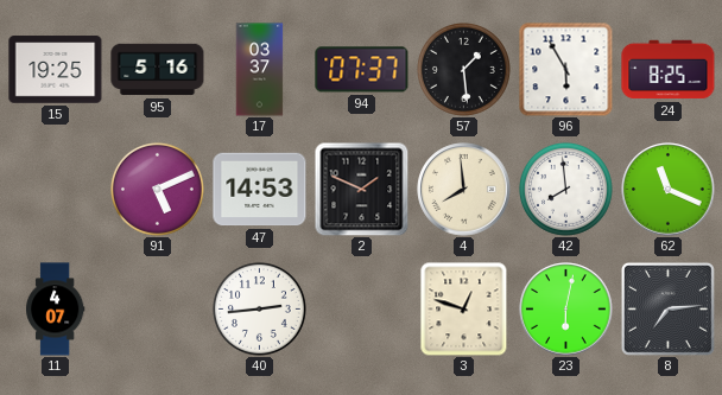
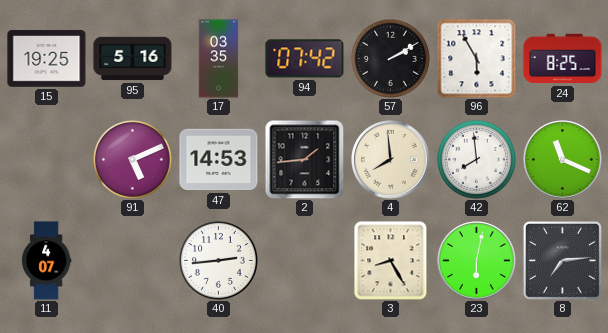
17: 03:37 -> 03:35
94: 07:37 -> 07:42
57: 1:29 -> 2:10
2: 1:49 -> 1:44
3: 12:48 -> 8:25
